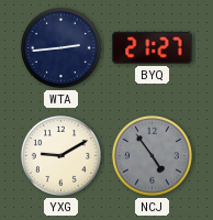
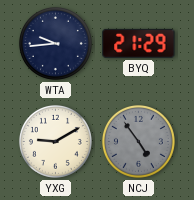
WTA: 2:44 -> 9:44
BYQ: 21:27 -> 21:29
